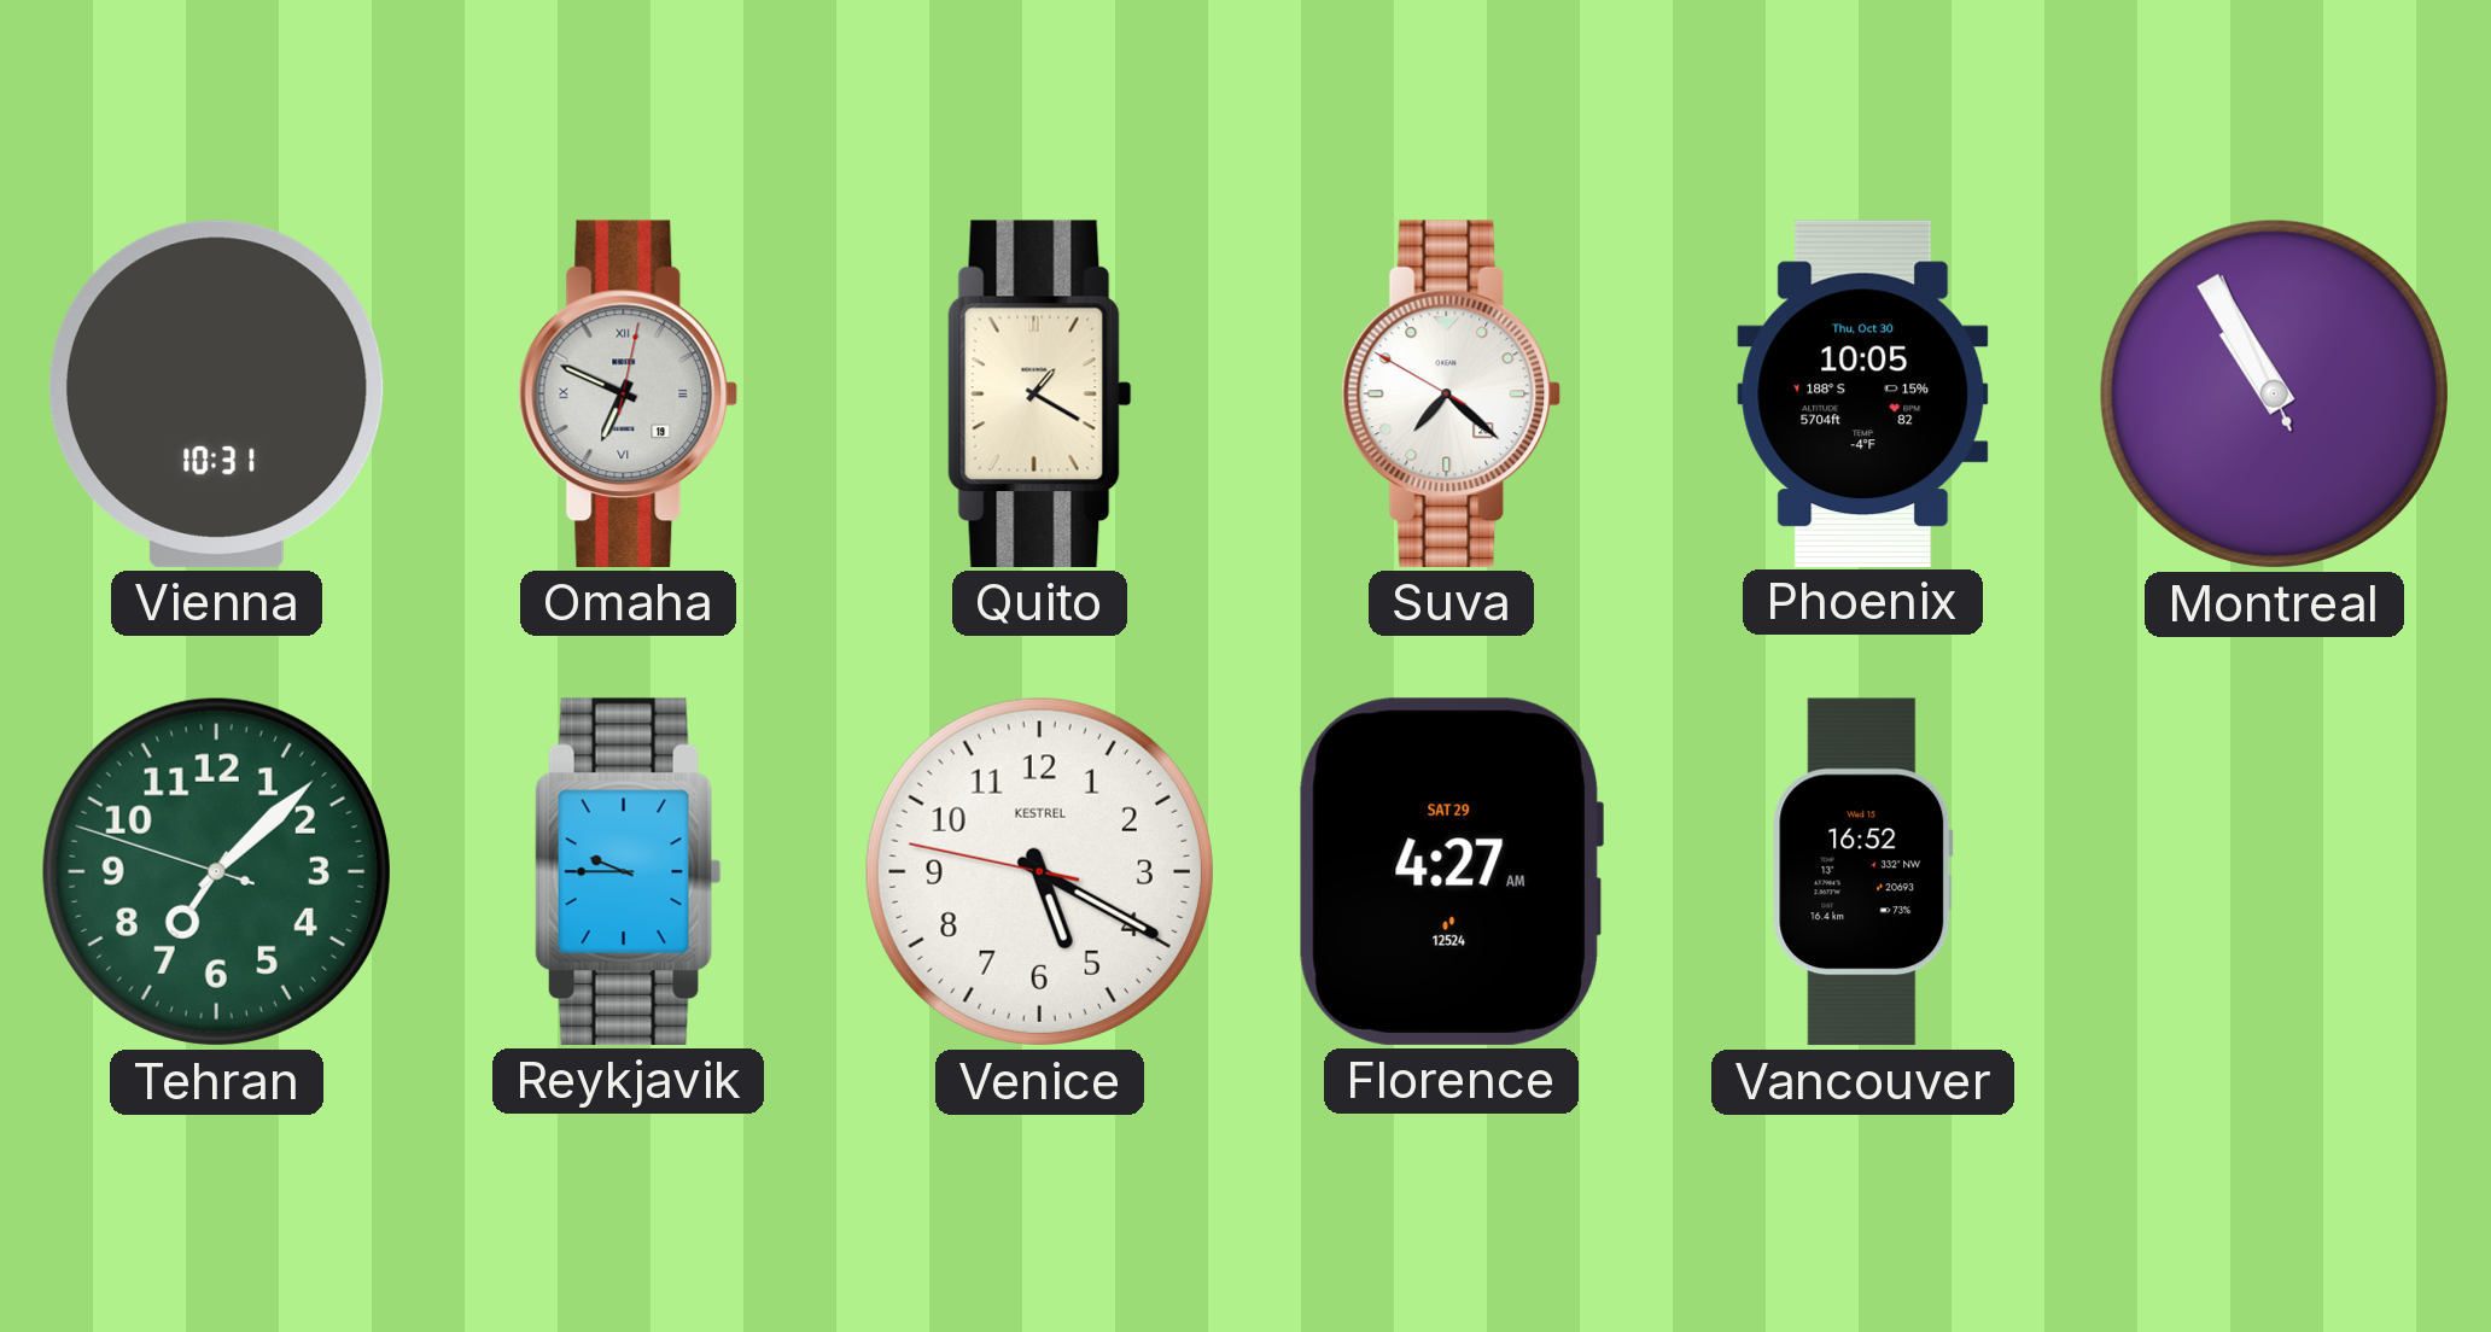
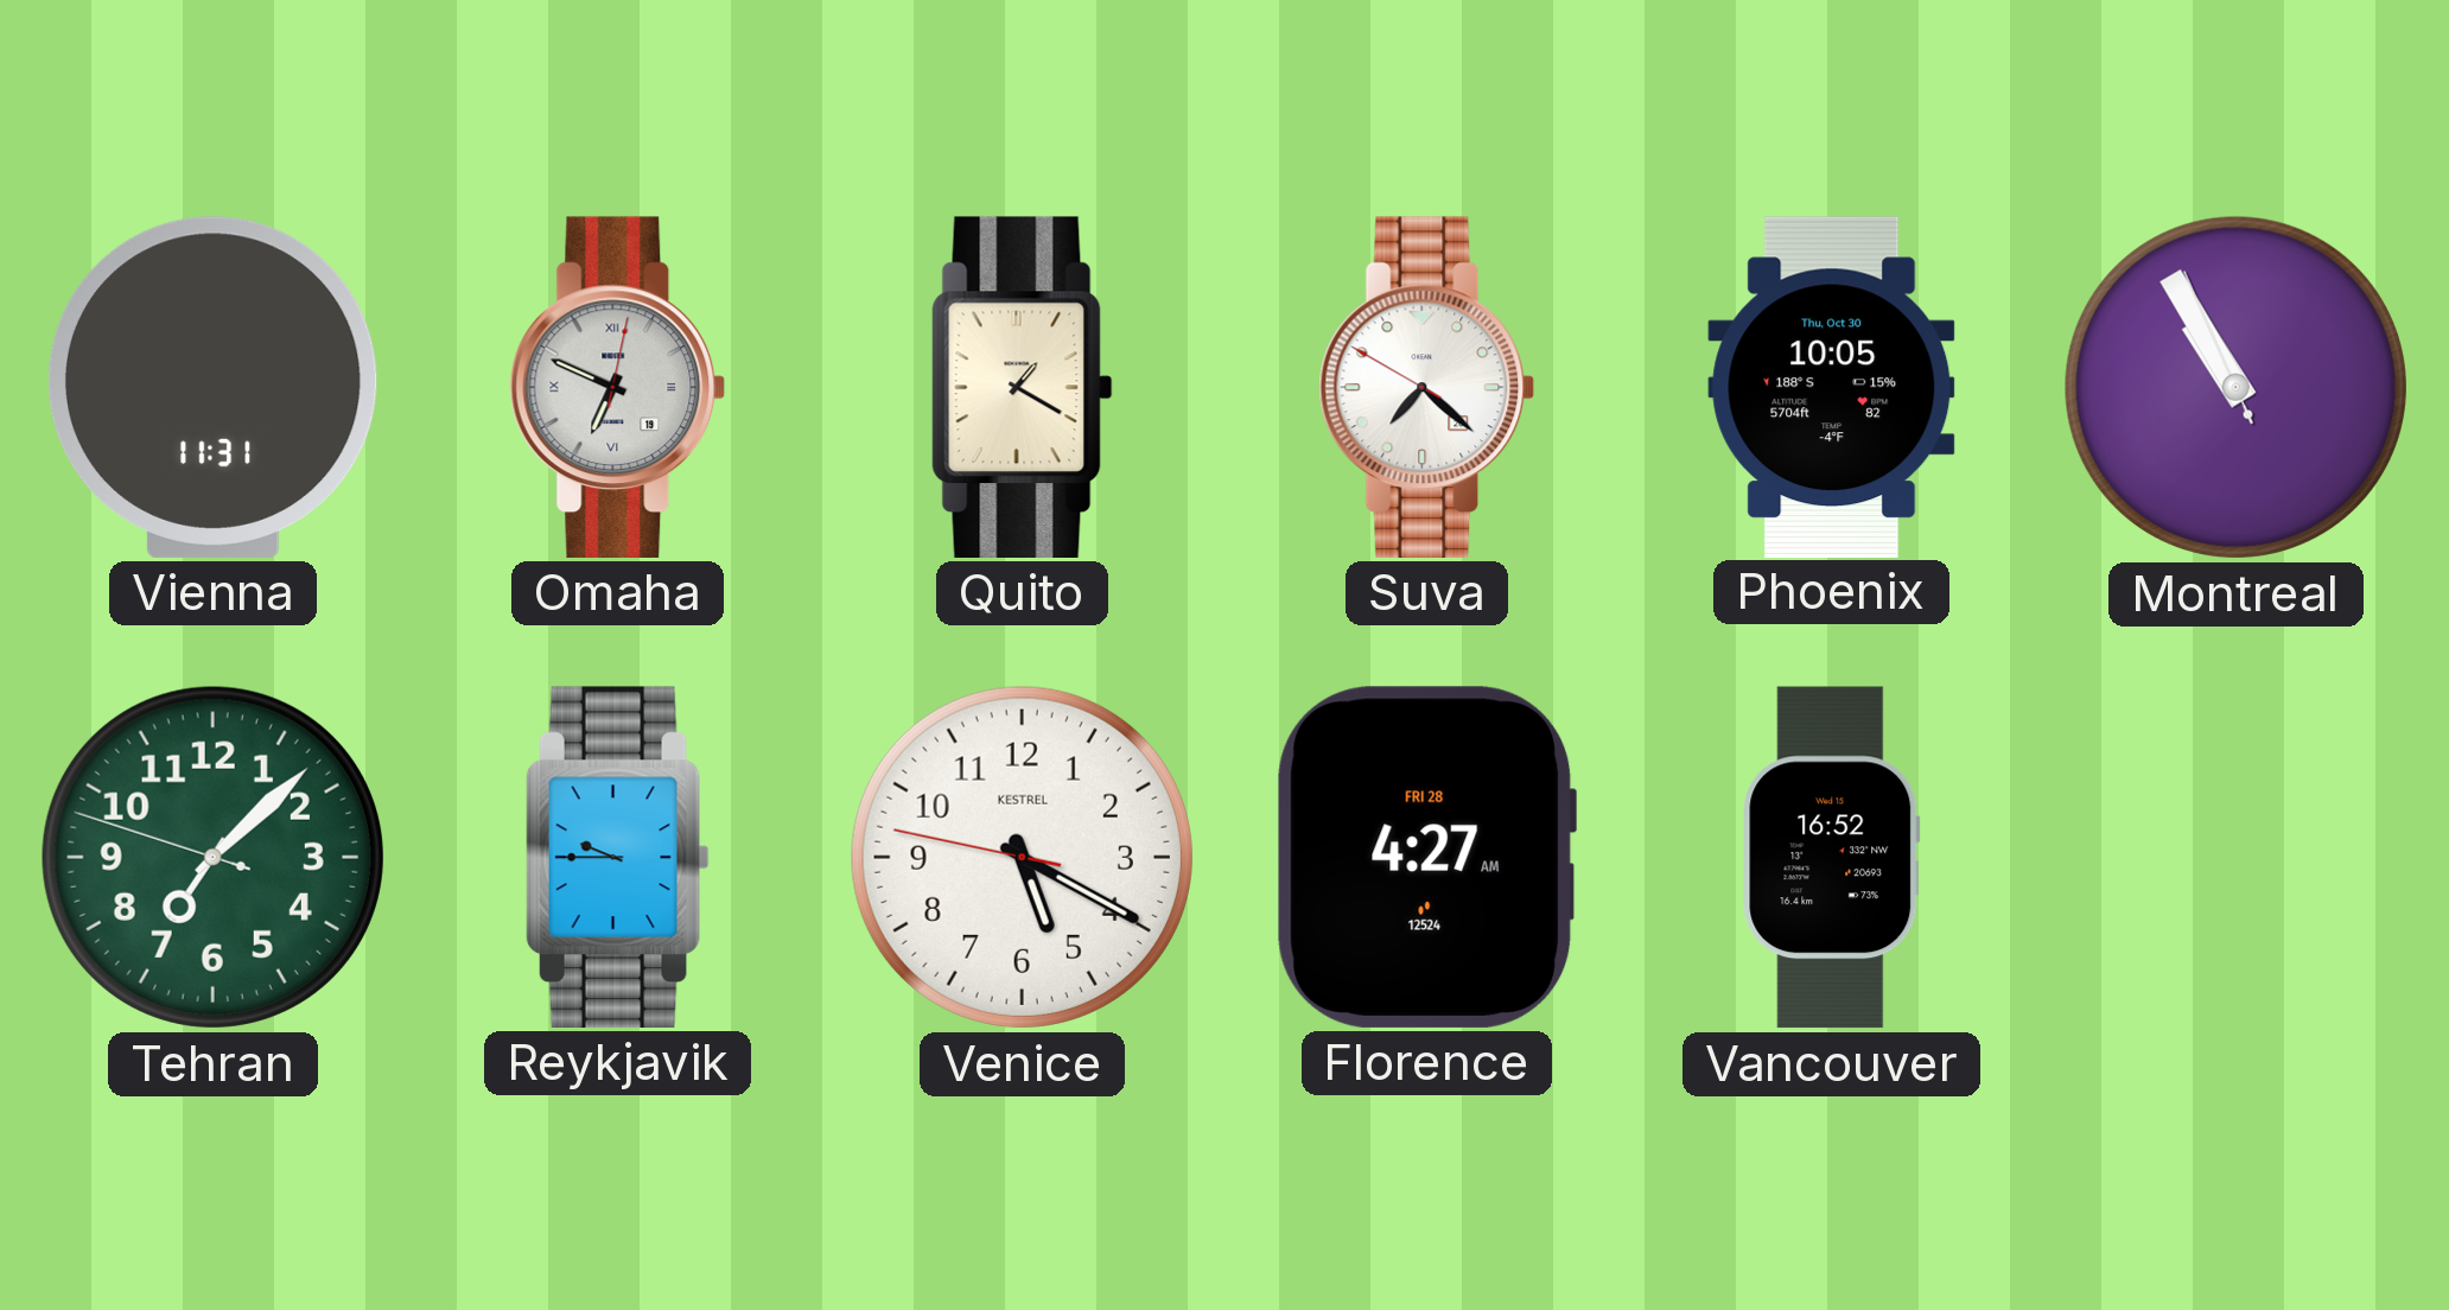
Vienna: 10:31 -> 11:31
Florence date: SAT 29 -> FRI 28
